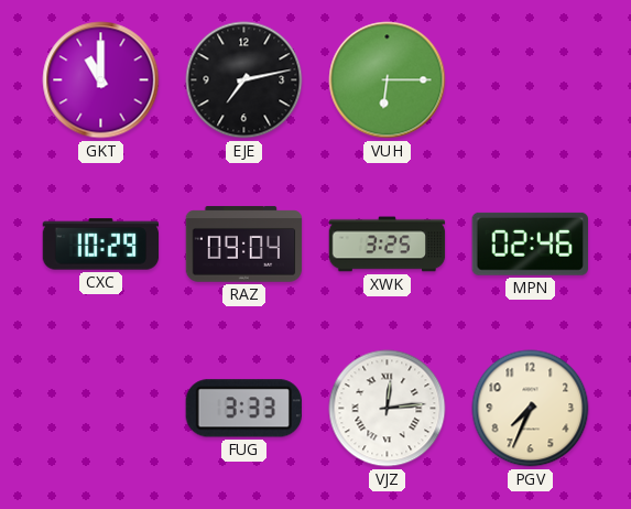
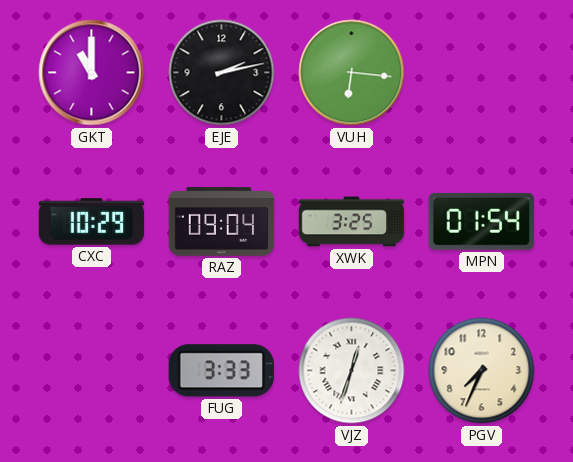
EJE: 7:13 -> 2:13
VUH: 6:15 -> 6:16
MPN: 02:46 -> 01:54
VJZ: 12:14 -> 12:33
